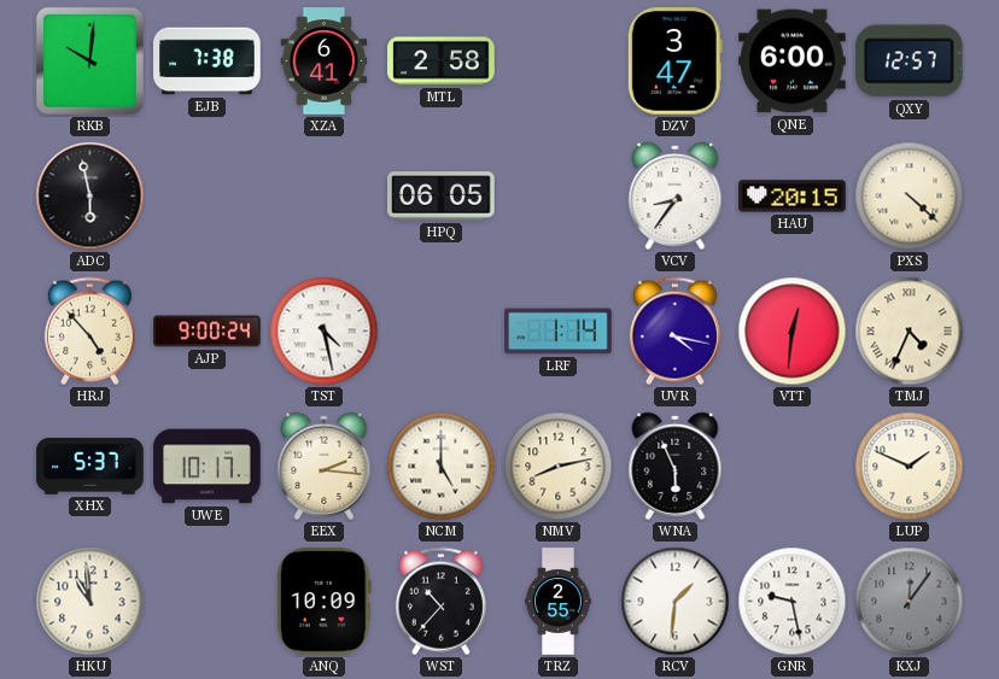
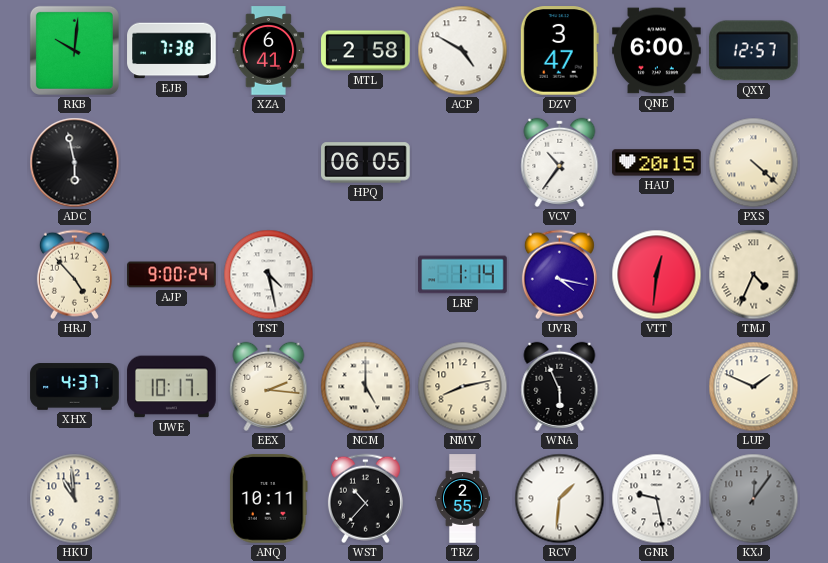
ACP: none -> 4:50
VCV: 8:36 -> 10:36
XHX: 5:37 -> 4:37
ANQ: 10:09 -> 10:11
